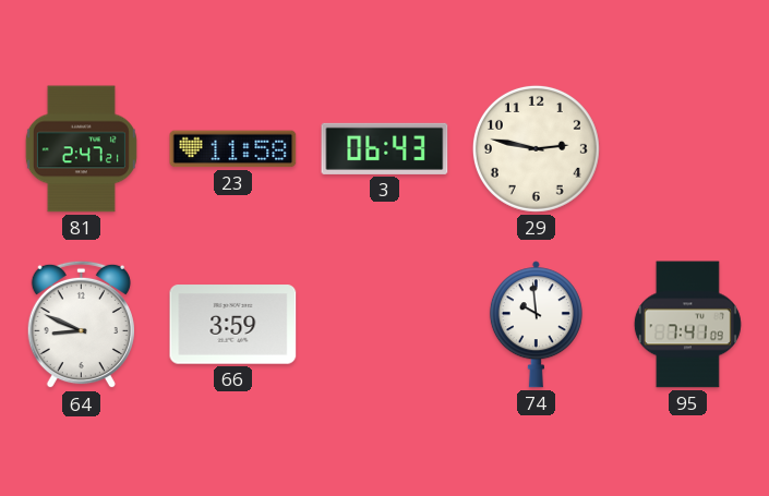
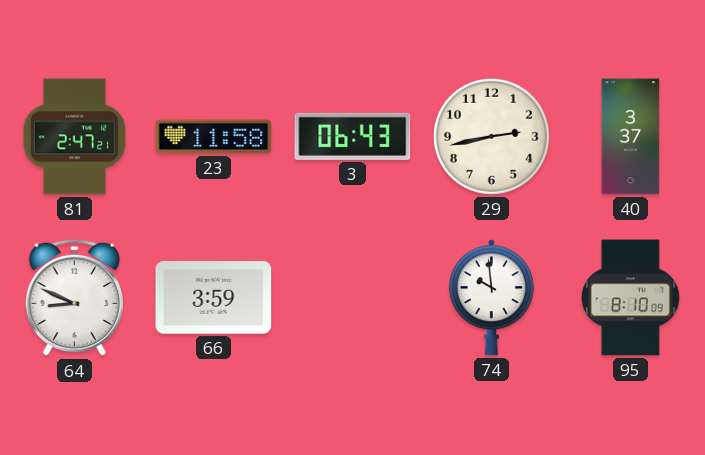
29: 2:47 -> 2:43
40: none -> 3:37
95: 7:41 -> 8:10
